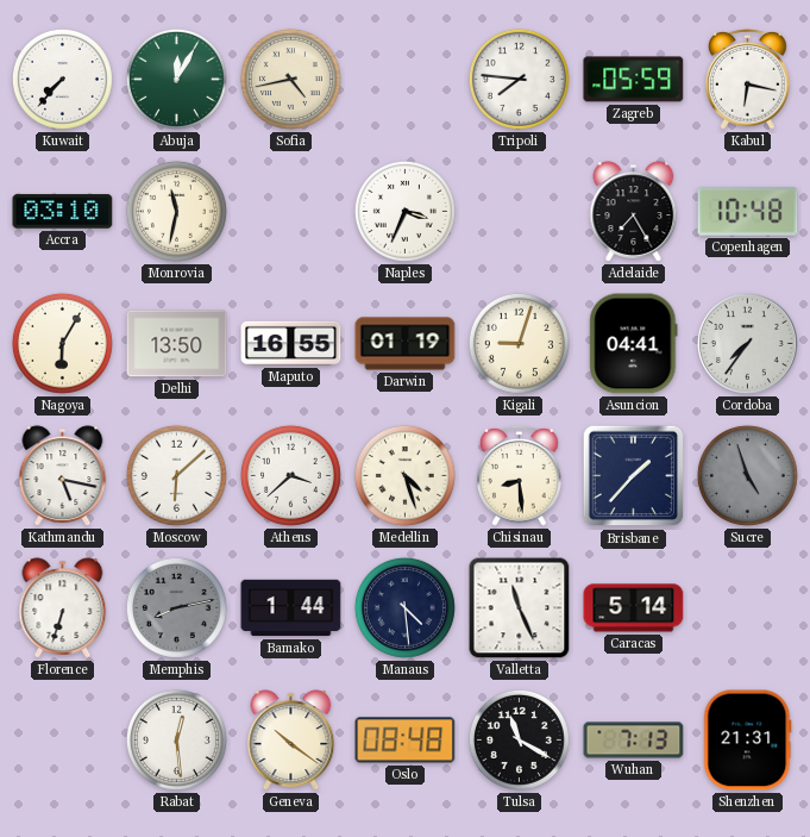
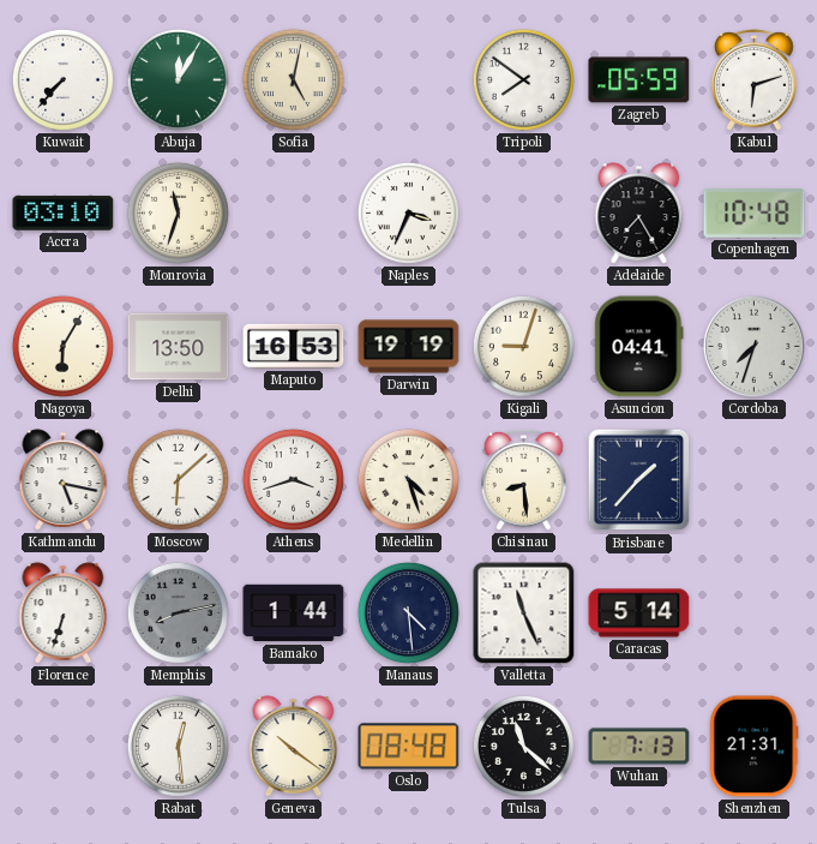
Sofia: 4:43 -> 5:02
Tripoli: 7:46 -> 7:51
Kabul: 6:17 -> 6:12
Monrovia: 11:32 -> 11:33
Maputo: 16:55 -> 16:53
Darwin: 01:19 -> 19:19
Cordoba: 7:36 -> 7:33
Athens: 3:38 -> 3:42
Sucre: 4:57 -> none
Tulsa: 11:20 -> 11:22
